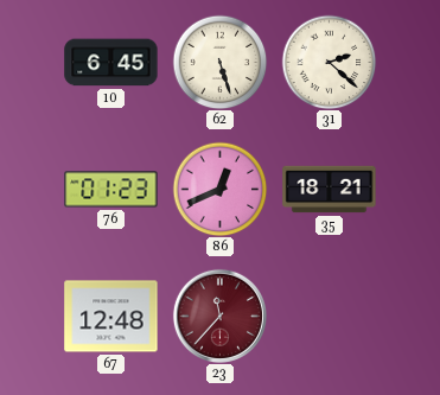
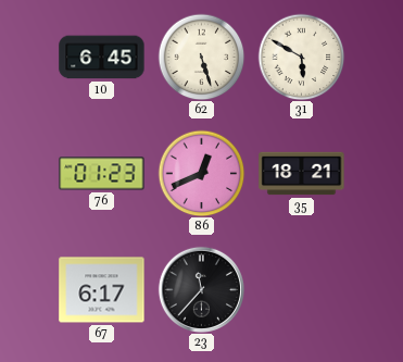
31: 2:22 -> 5:50
67: 12:48 -> 6:17
23 dial: burgundy -> black
